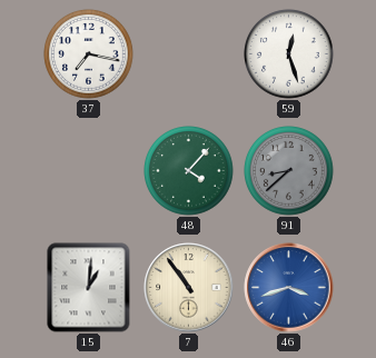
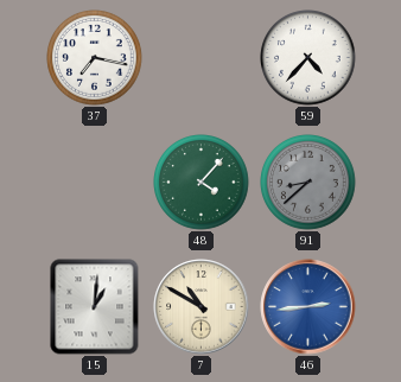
59: 12:27 -> 4:37
7: 10:54 -> 10:50
46: 3:42 -> 2:44
